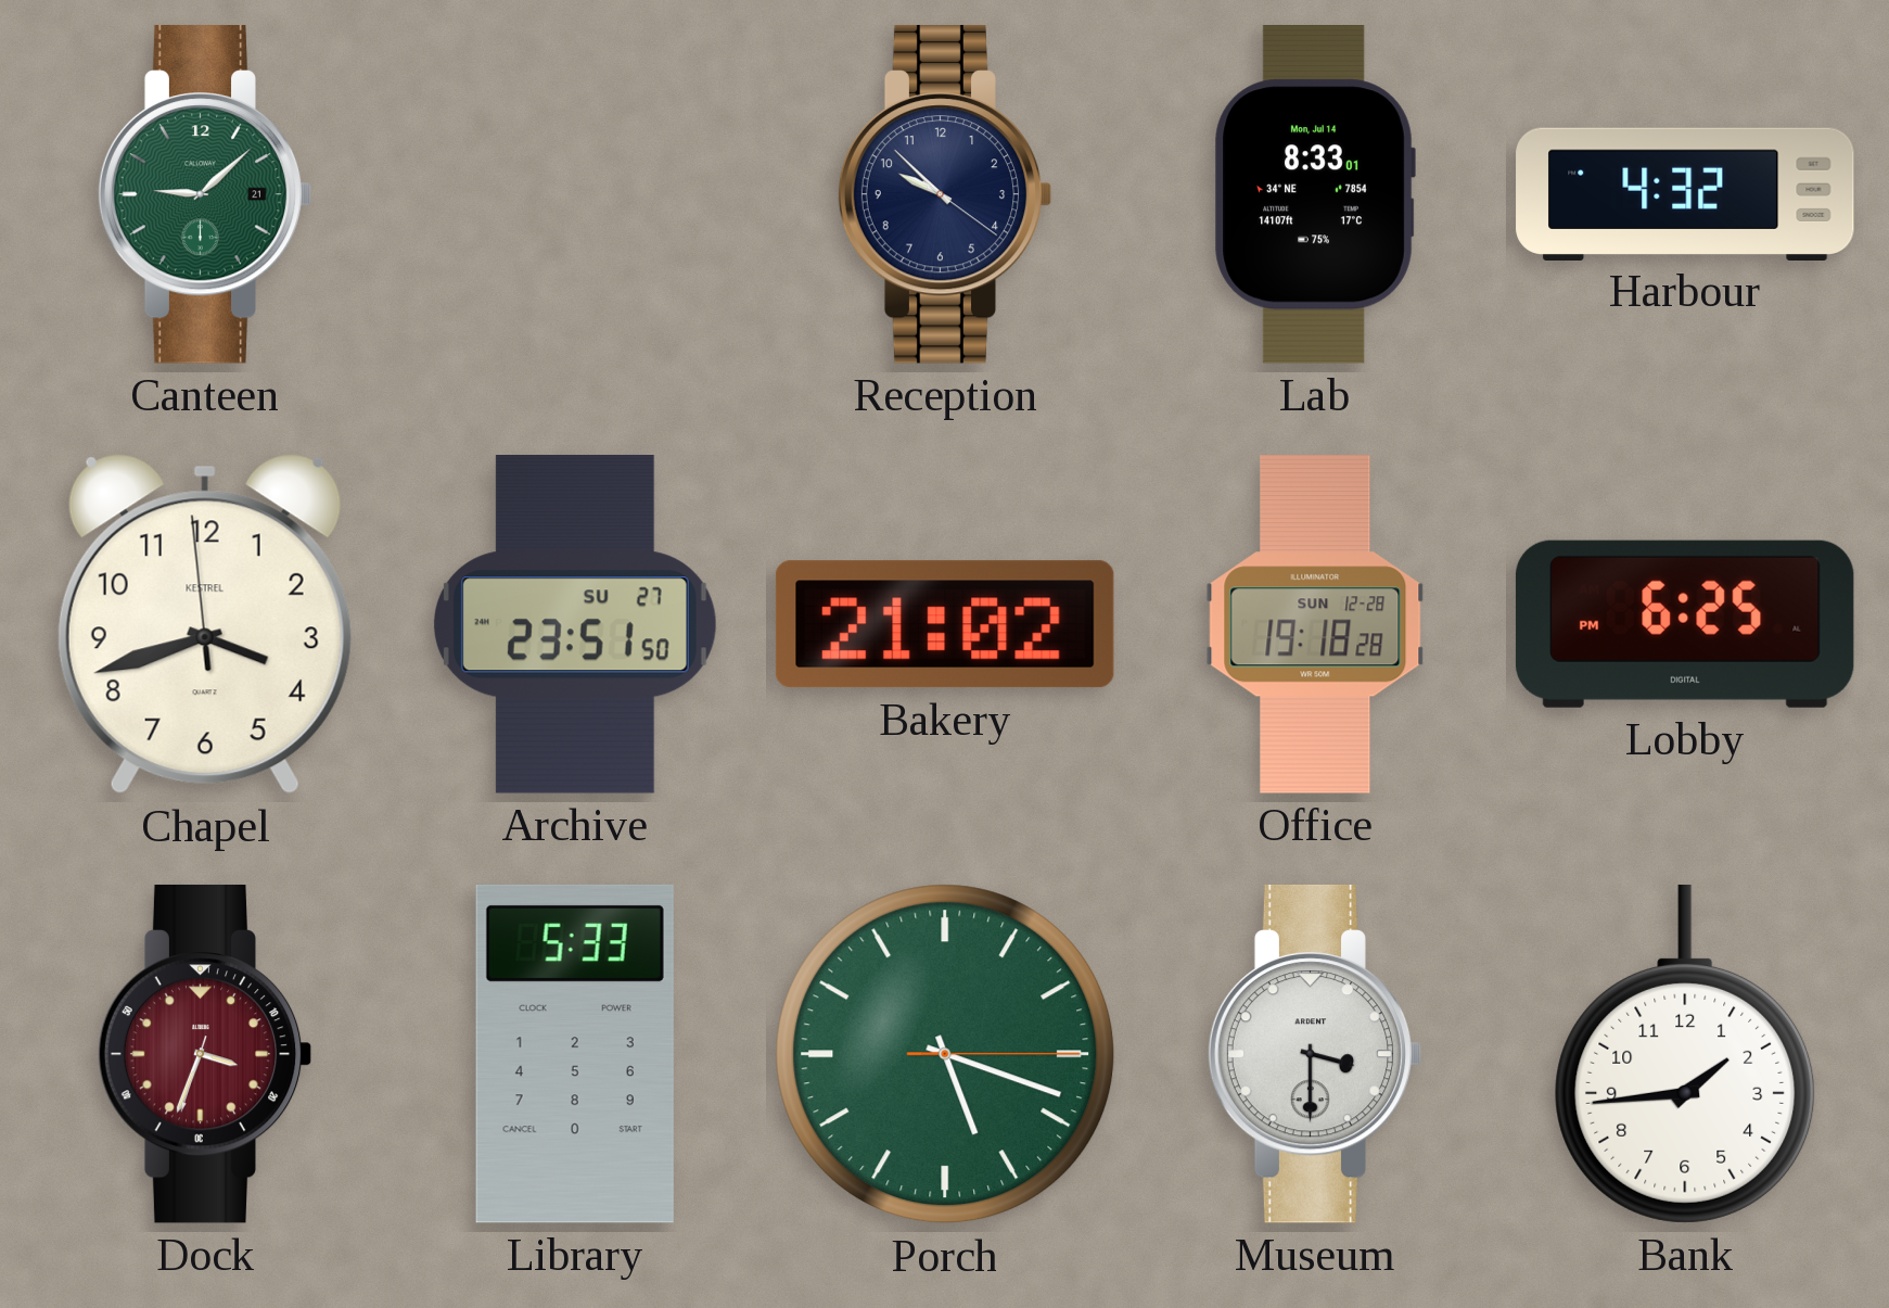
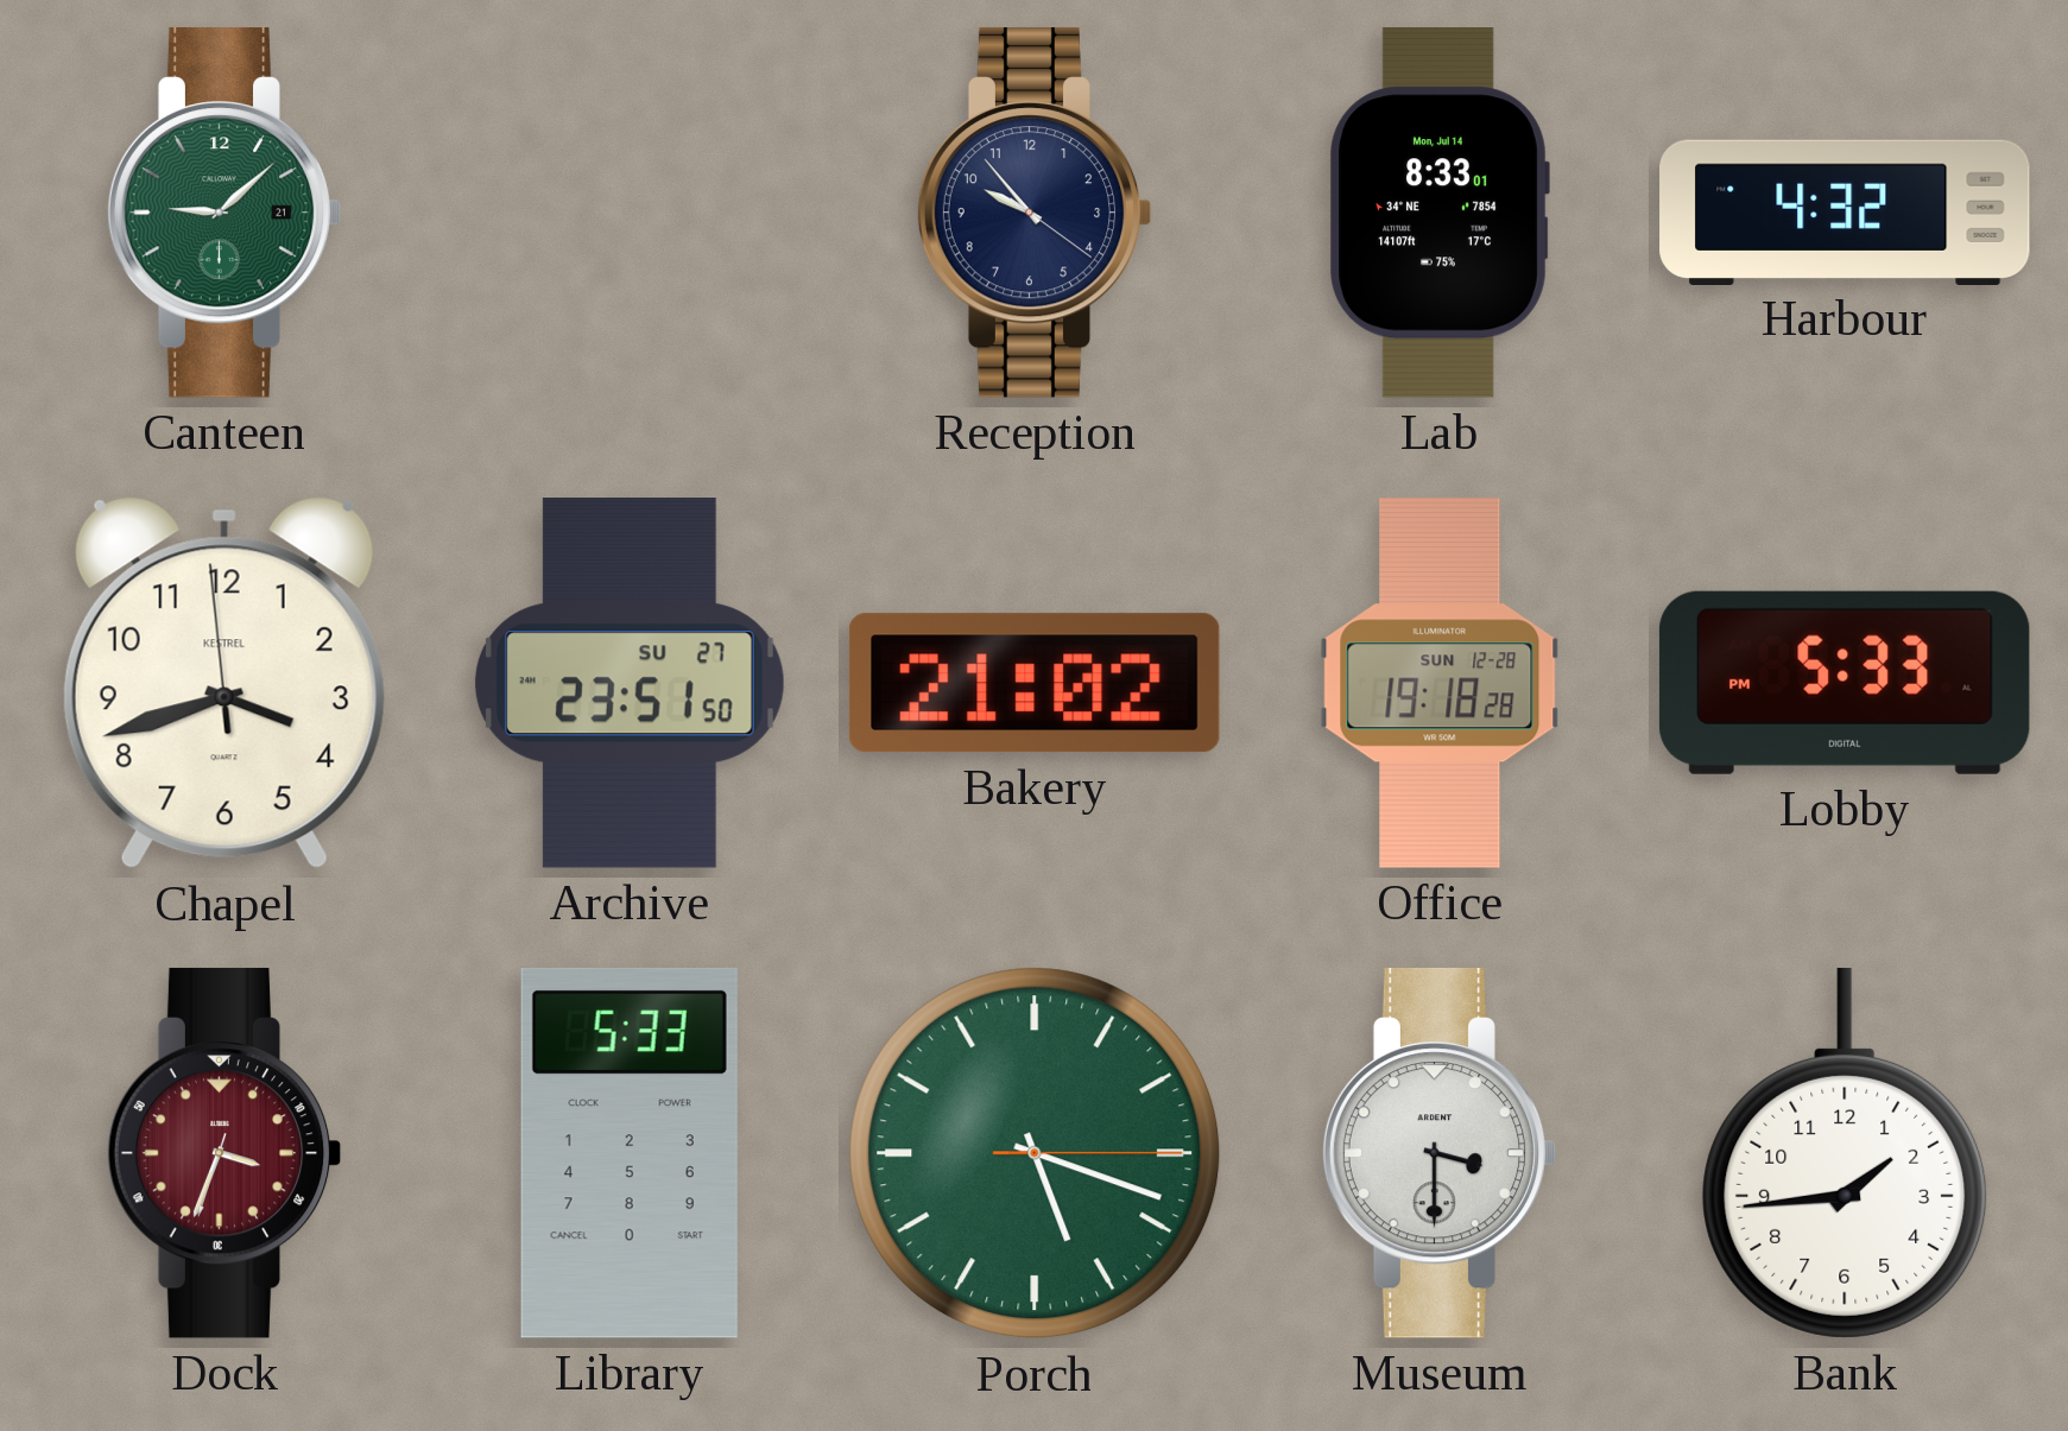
Reception: 9:52 -> 9:53
Lobby: 6:25 -> 5:33
